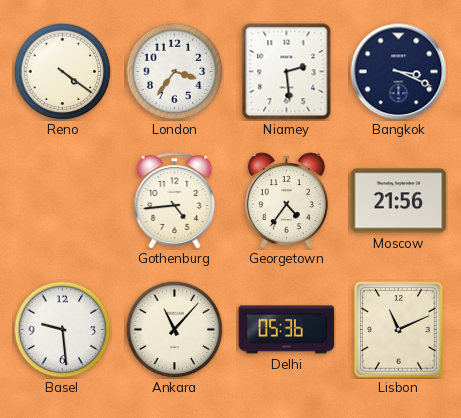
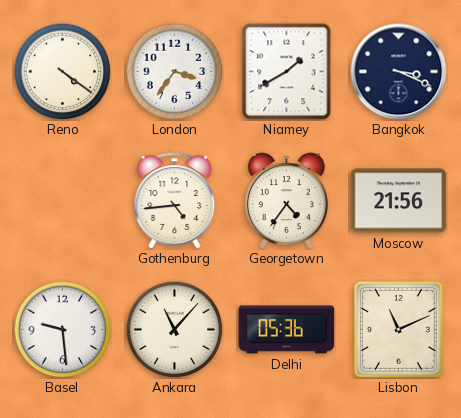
Niamey: 2:29 -> 1:40
